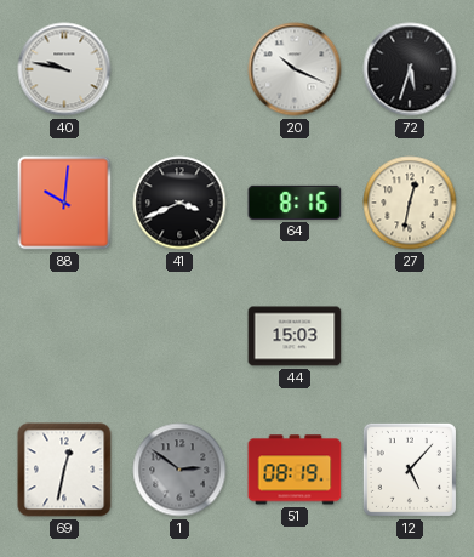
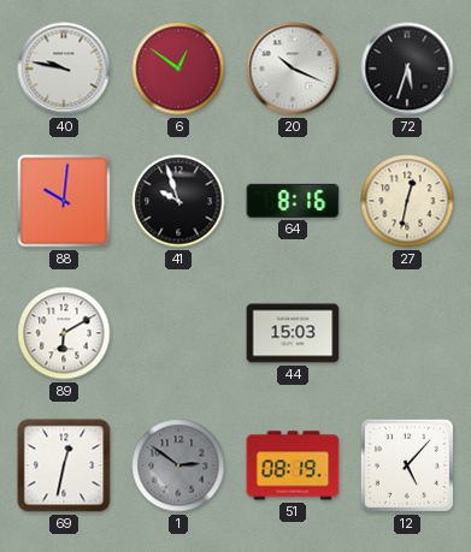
6: none -> 12:51
41: 3:41 -> 9:57
89: none -> 6:10
